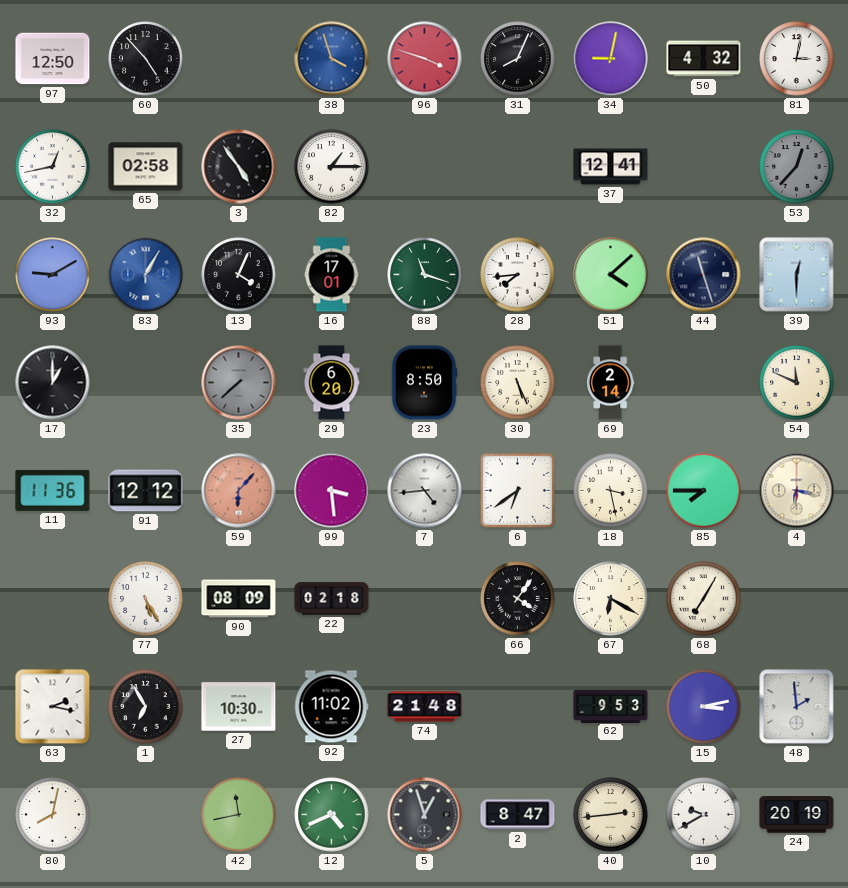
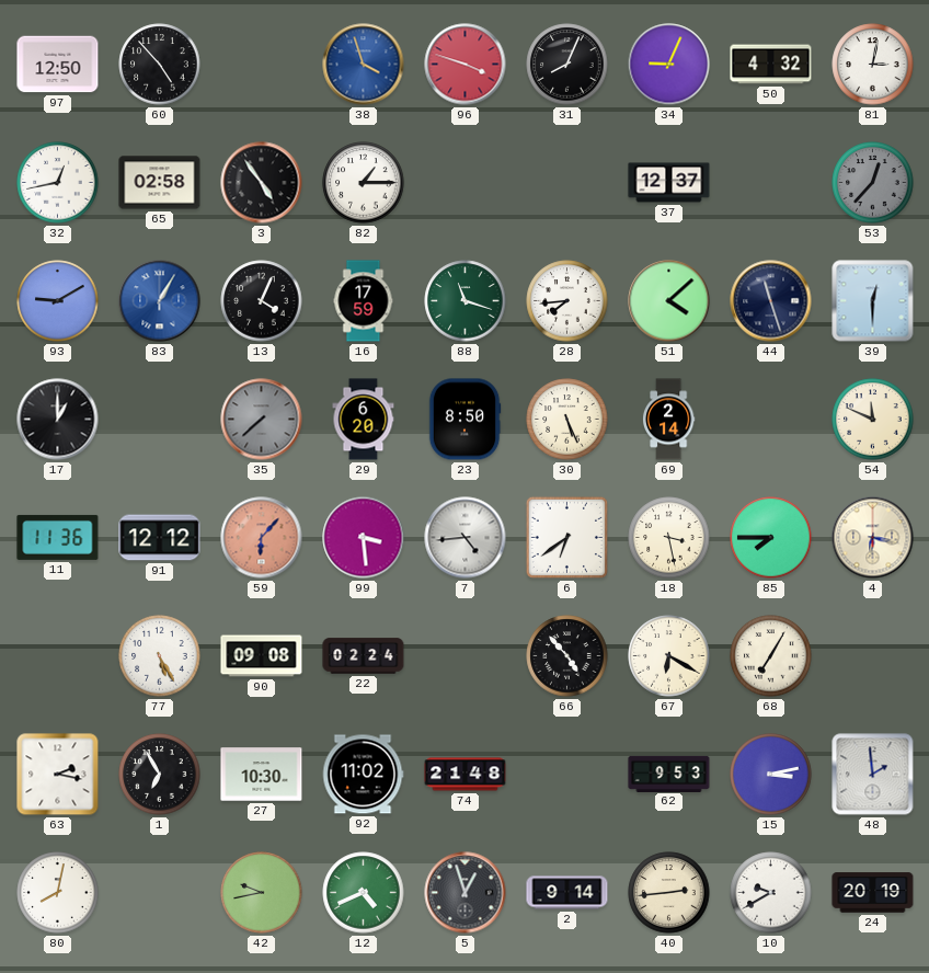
34: 9:02 -> 9:04
37: 12:41 -> 12:37
16: 17:01 -> 17:59
90: 08:09 -> 09:08
22: 02:18 -> 02:24
66: 4:06 -> 4:53
42: 11:43 -> 9:43
2: 8:47 -> 9:14
